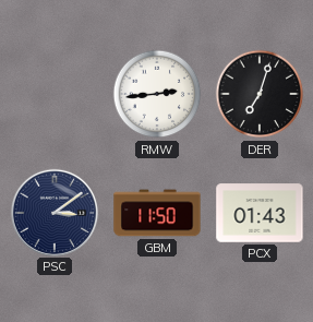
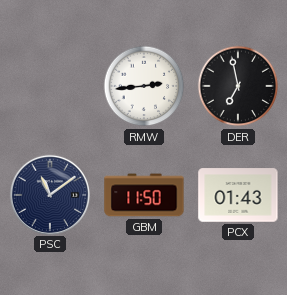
DER: 7:03 -> 6:58
PSC: 3:09 -> 11:09
